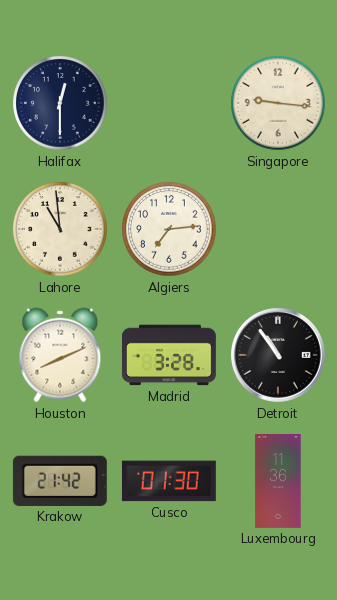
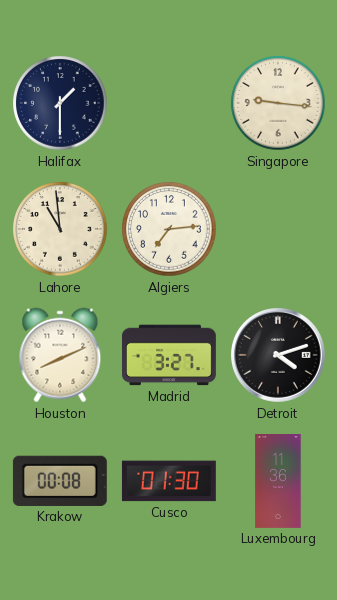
Halifax: 12:30 -> 1:30
Madrid: 3:28 -> 3:27
Detroit: 10:54 -> 4:12
Krakow: 21:42 -> 00:08
